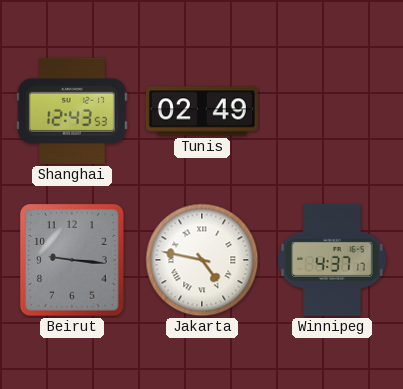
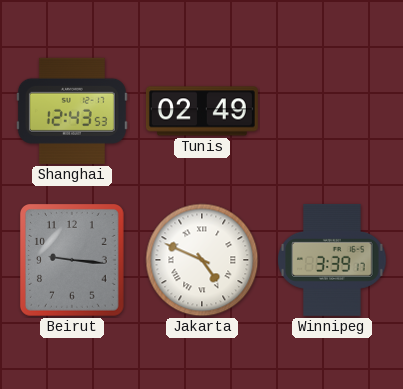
Jakarta: 4:47 -> 4:49
Winnipeg: 4:37 -> 3:39
